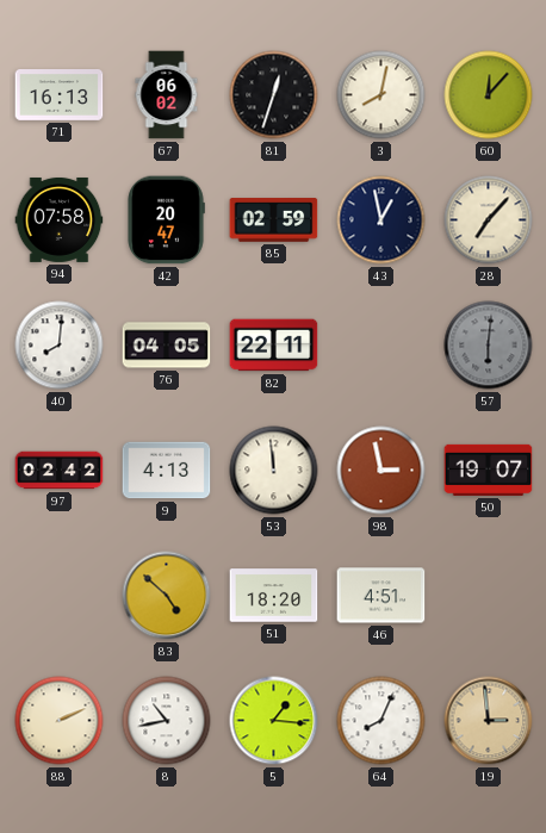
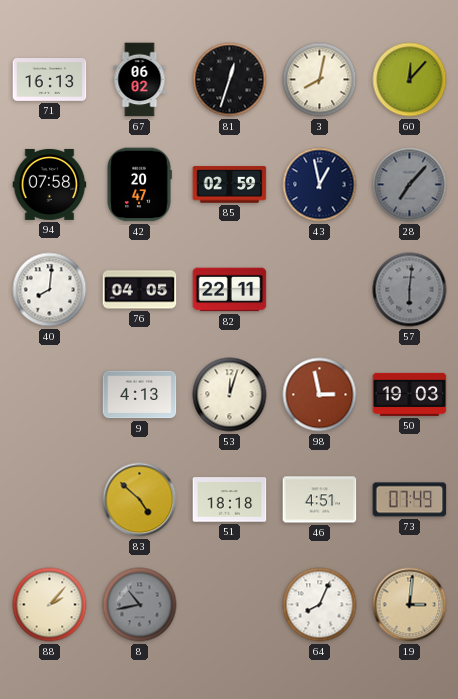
28 dial: cream -> grey
97: 02:42 -> none
53: 11:59 -> 12:03
50: 19:07 -> 19:03
51: 18:20 -> 18:18
73: none -> 07:49
88: 2:11 -> 2:07
8 dial: white -> grey
5: 1:16 -> none
19: 2:59 -> 3:01
